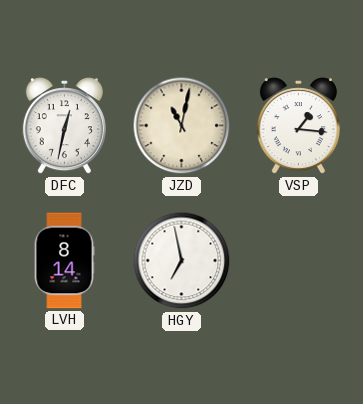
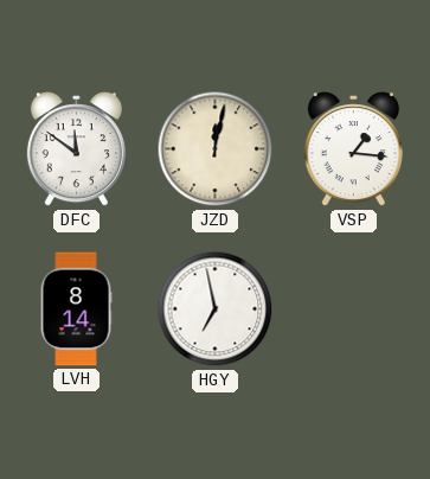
DFC: 12:32 -> 11:51
JZD: 11:02 -> 12:02
